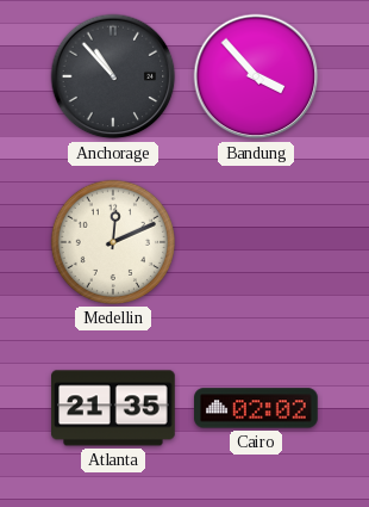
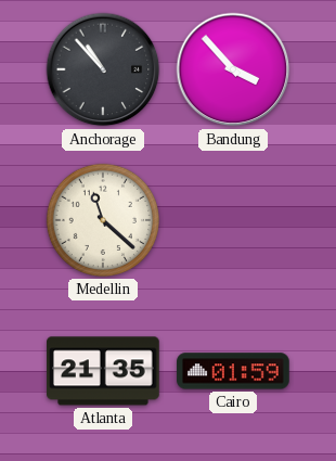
Medellin: 12:11 -> 11:22
Cairo: 02:02 -> 01:59
